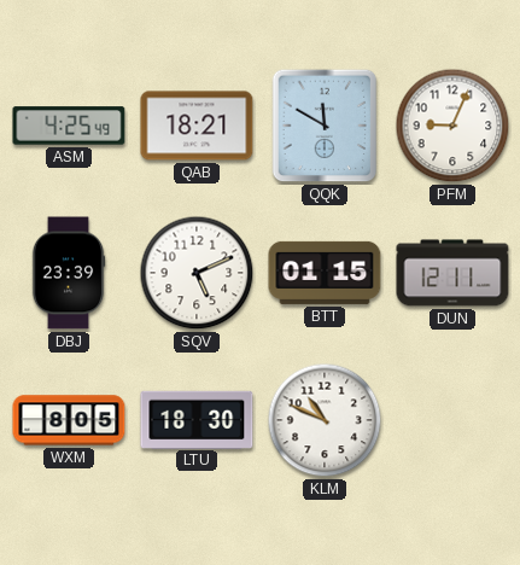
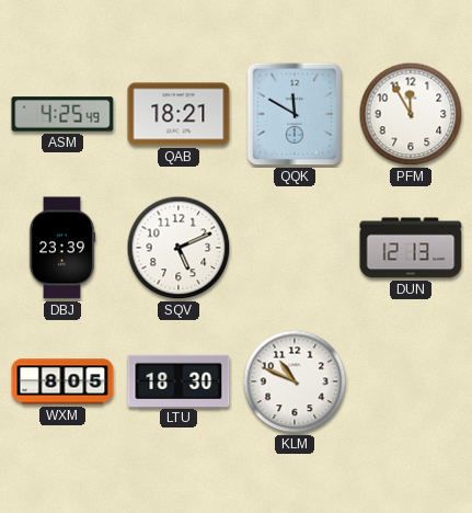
PFM: 9:04 -> 11:55
BTT: 01:15 -> none
DUN: 12:11 -> 12:13
